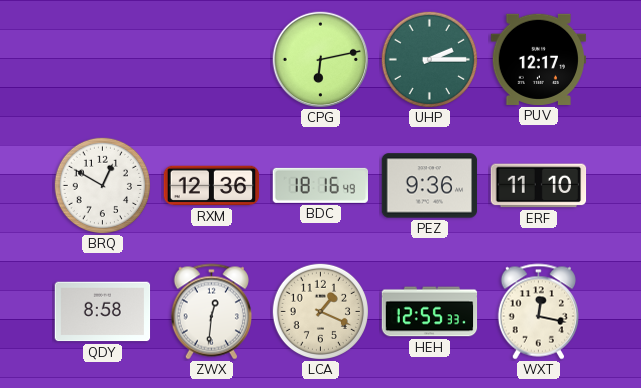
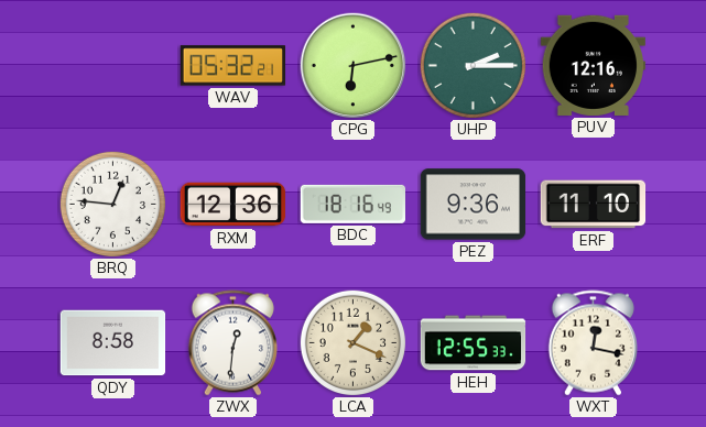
WAV: none -> 05:32
PUV: 12:17 -> 12:16
BRQ: 12:50 -> 12:46
